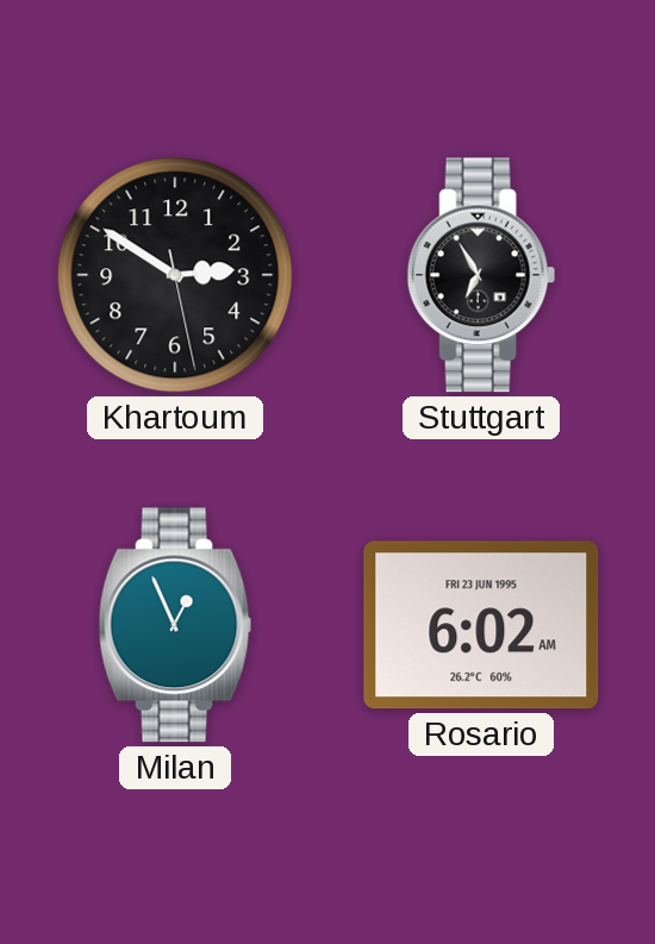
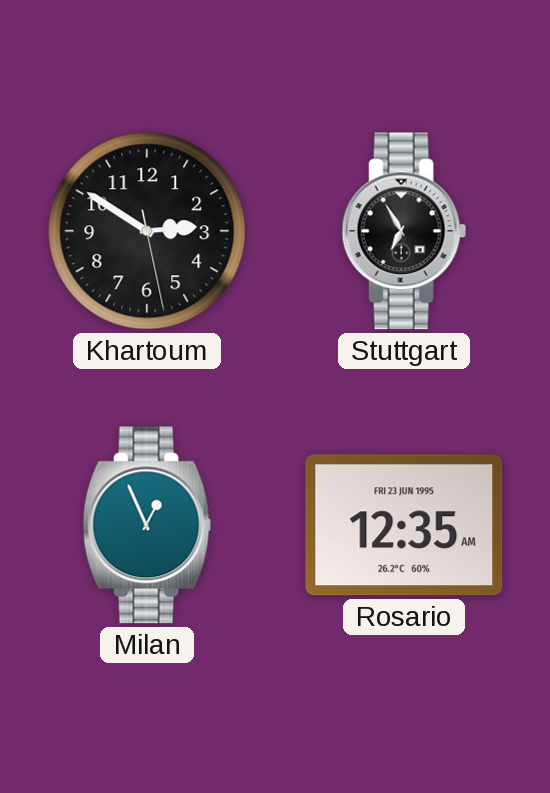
Rosario: 6:02 -> 12:35
